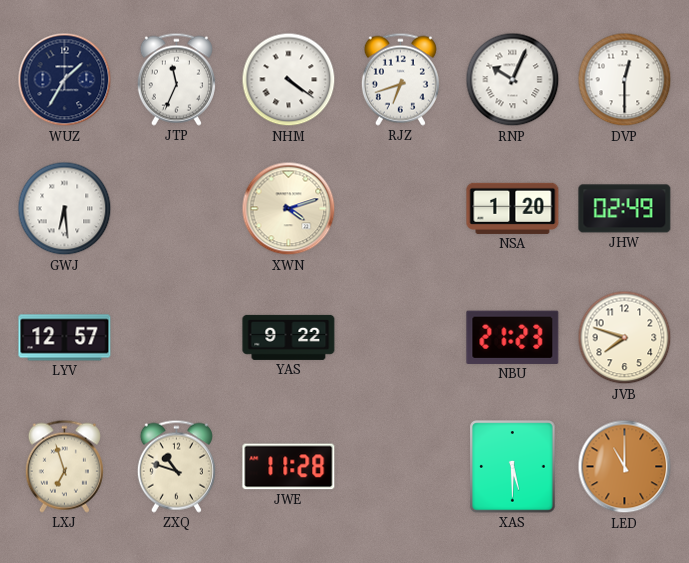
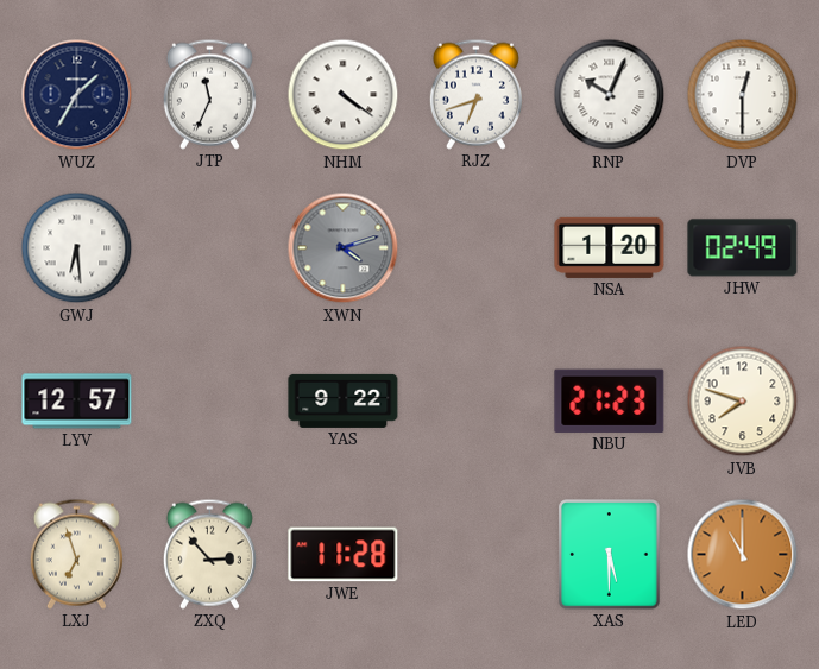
XWN dial: cream -> grey
ZXQ: 10:48 -> 2:53
